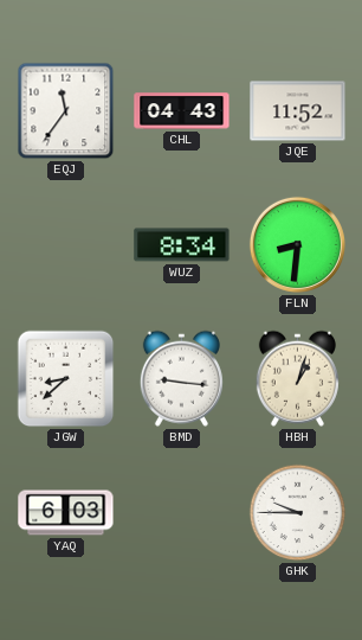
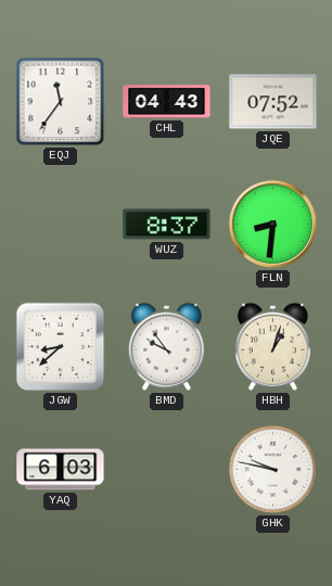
JQE: 11:52 -> 07:52
WUZ: 8:34 -> 8:37
BMD: 9:16 -> 9:54
GHK: 9:45 -> 9:47
